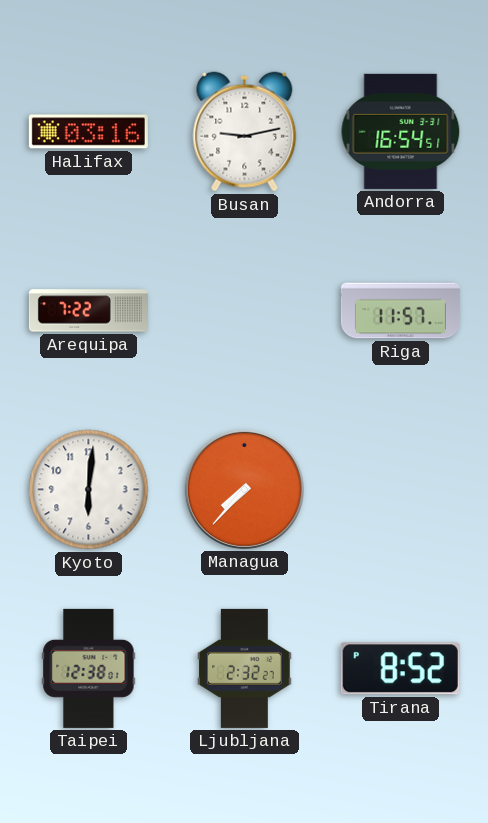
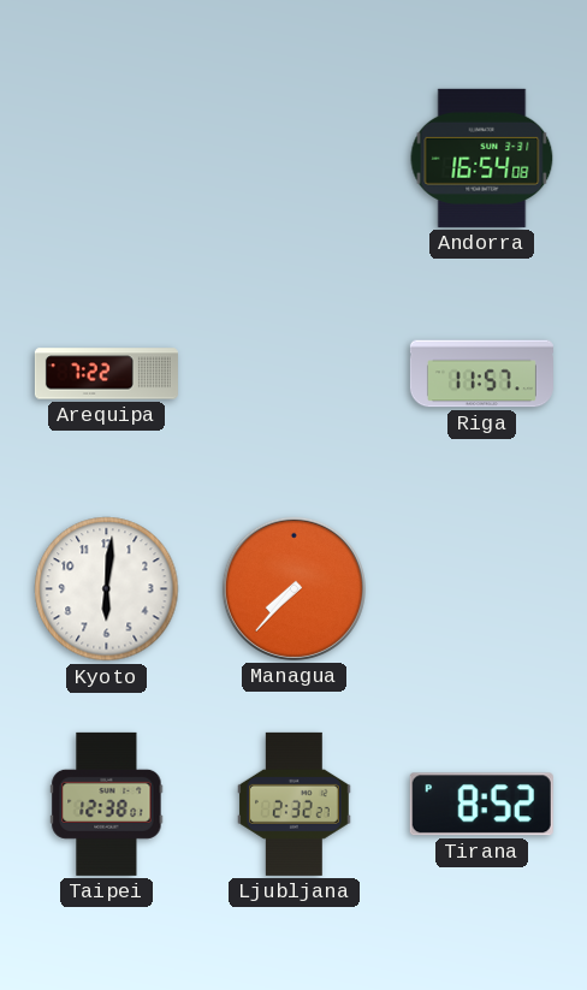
Halifax: 03:16 -> none
Busan: 9:13 -> none
Andorra: 16:54:51 -> 16:54:08
